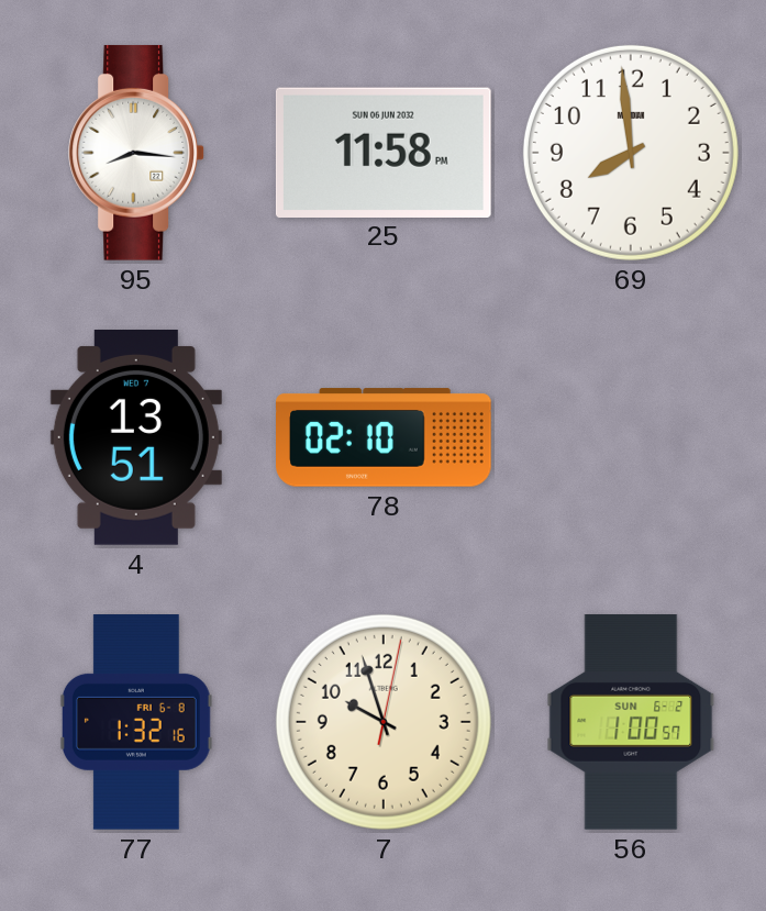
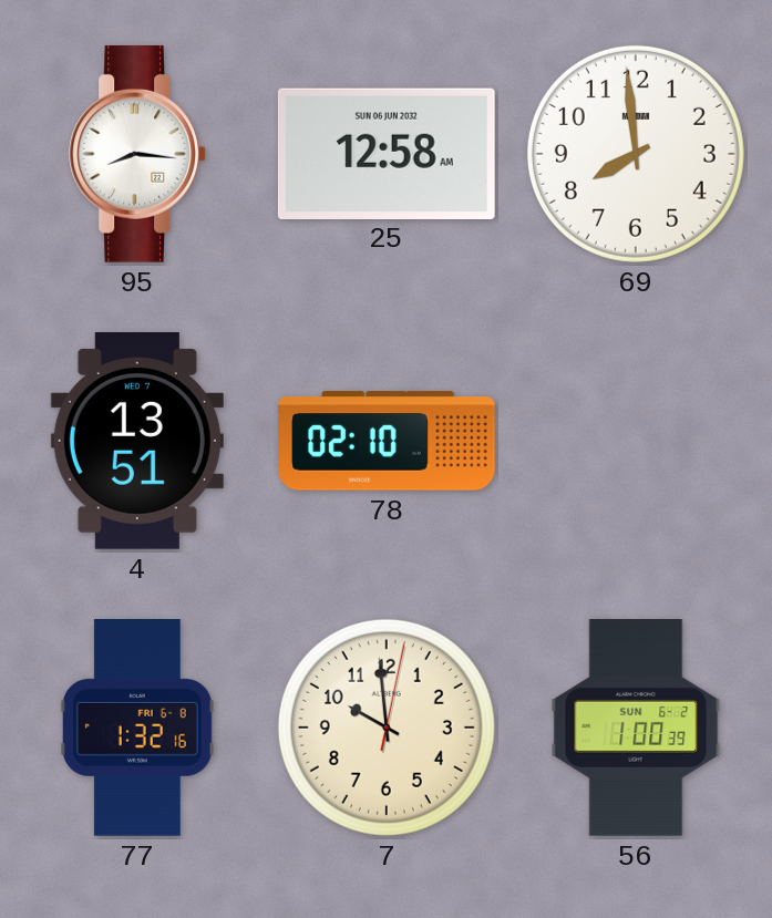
25: 11:58 -> 12:58
7: 9:57 -> 9:59
56: 1:00:57 -> 1:00:39
